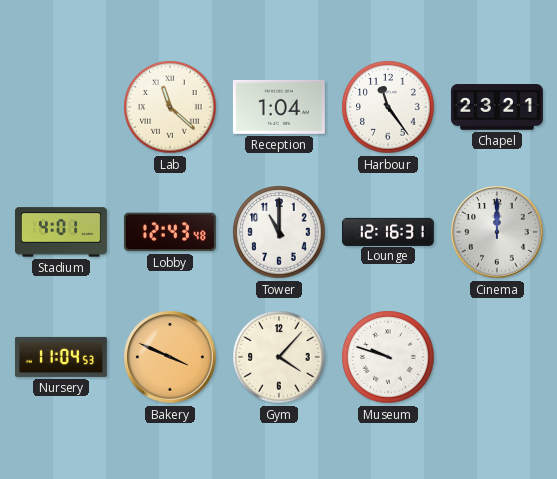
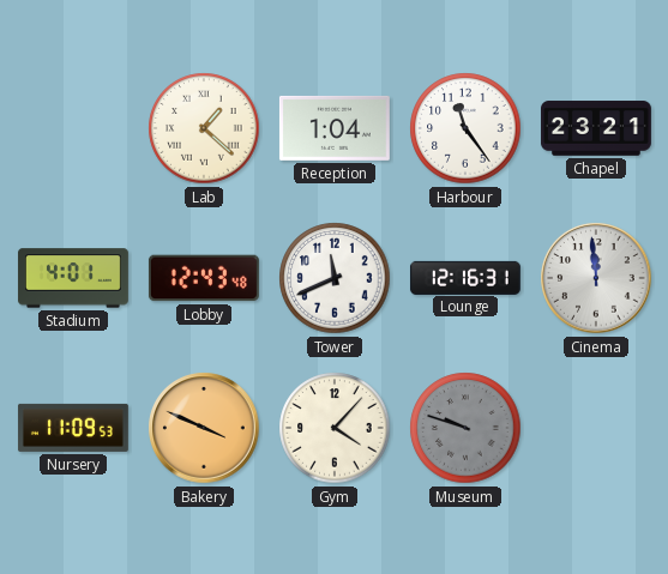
Lab: 11:22 -> 1:22
Tower: 11:00 -> 11:41
Cinema: 12:00 -> 11:59
Nursery: 11:04 -> 11:09
Museum dial: white -> grey
